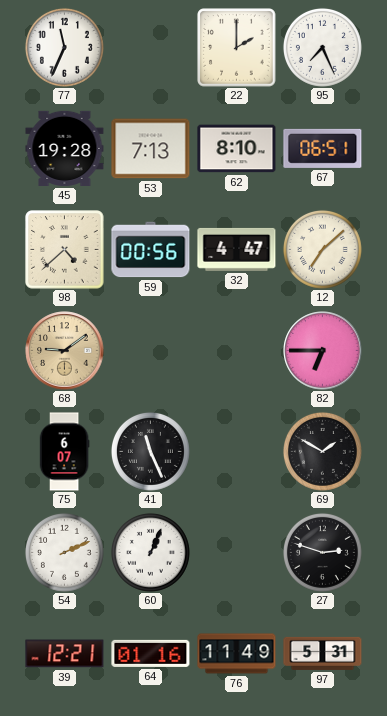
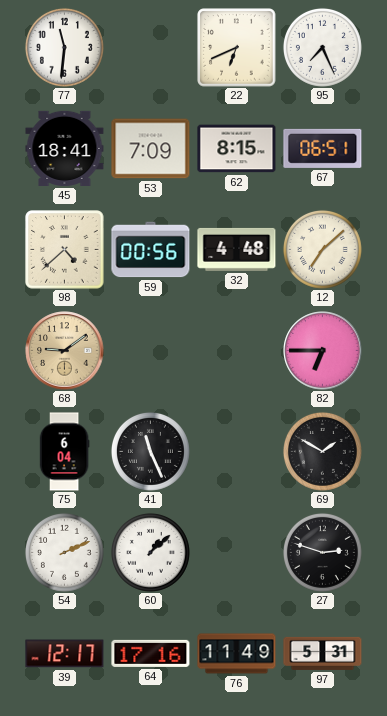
77: 11:34 -> 11:31
22: 2:00 -> 6:41
45: 19:28 -> 18:41
53: 7:13 -> 7:09
62: 8:10 -> 8:15
32: 4:47 -> 4:48
75: 6:07 -> 6:04
60: 1:04 -> 1:08
39: 12:21 -> 12:17
64: 01:16 -> 17:16
